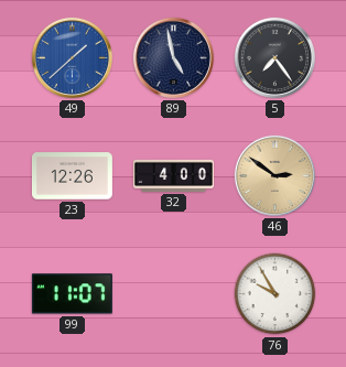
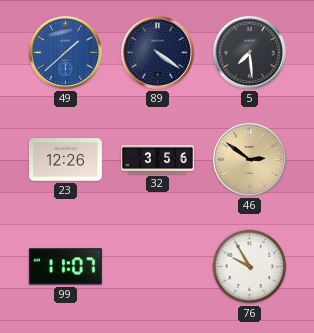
89: 4:58 -> 4:21
5: 7:24 -> 7:29
32: 4:00 -> 3:56
